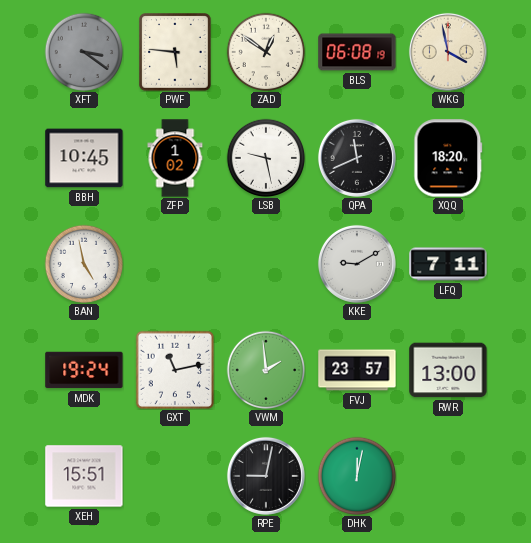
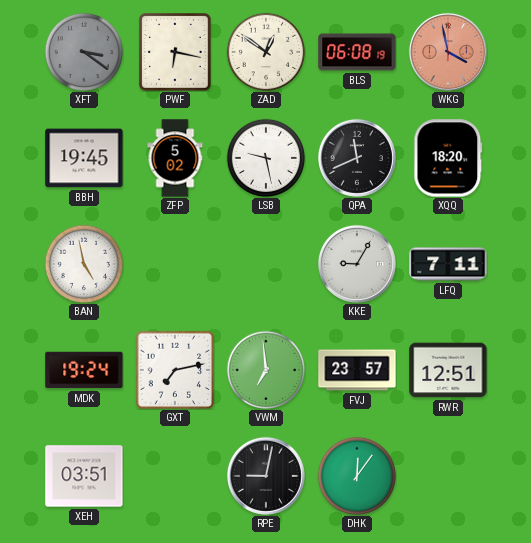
PWF: 5:46 -> 6:17
WKG dial: cream -> salmon
BBH: 10:45 -> 19:45
ZFP: 1:02 -> 5:02
KKE: 9:10 -> 9:05
GXT: 11:13 -> 7:13
VWM: 1:59 -> 6:59
RWR: 13:00 -> 12:51
XEH: 15:51 -> 03:51
DHK: 12:02 -> 12:06
